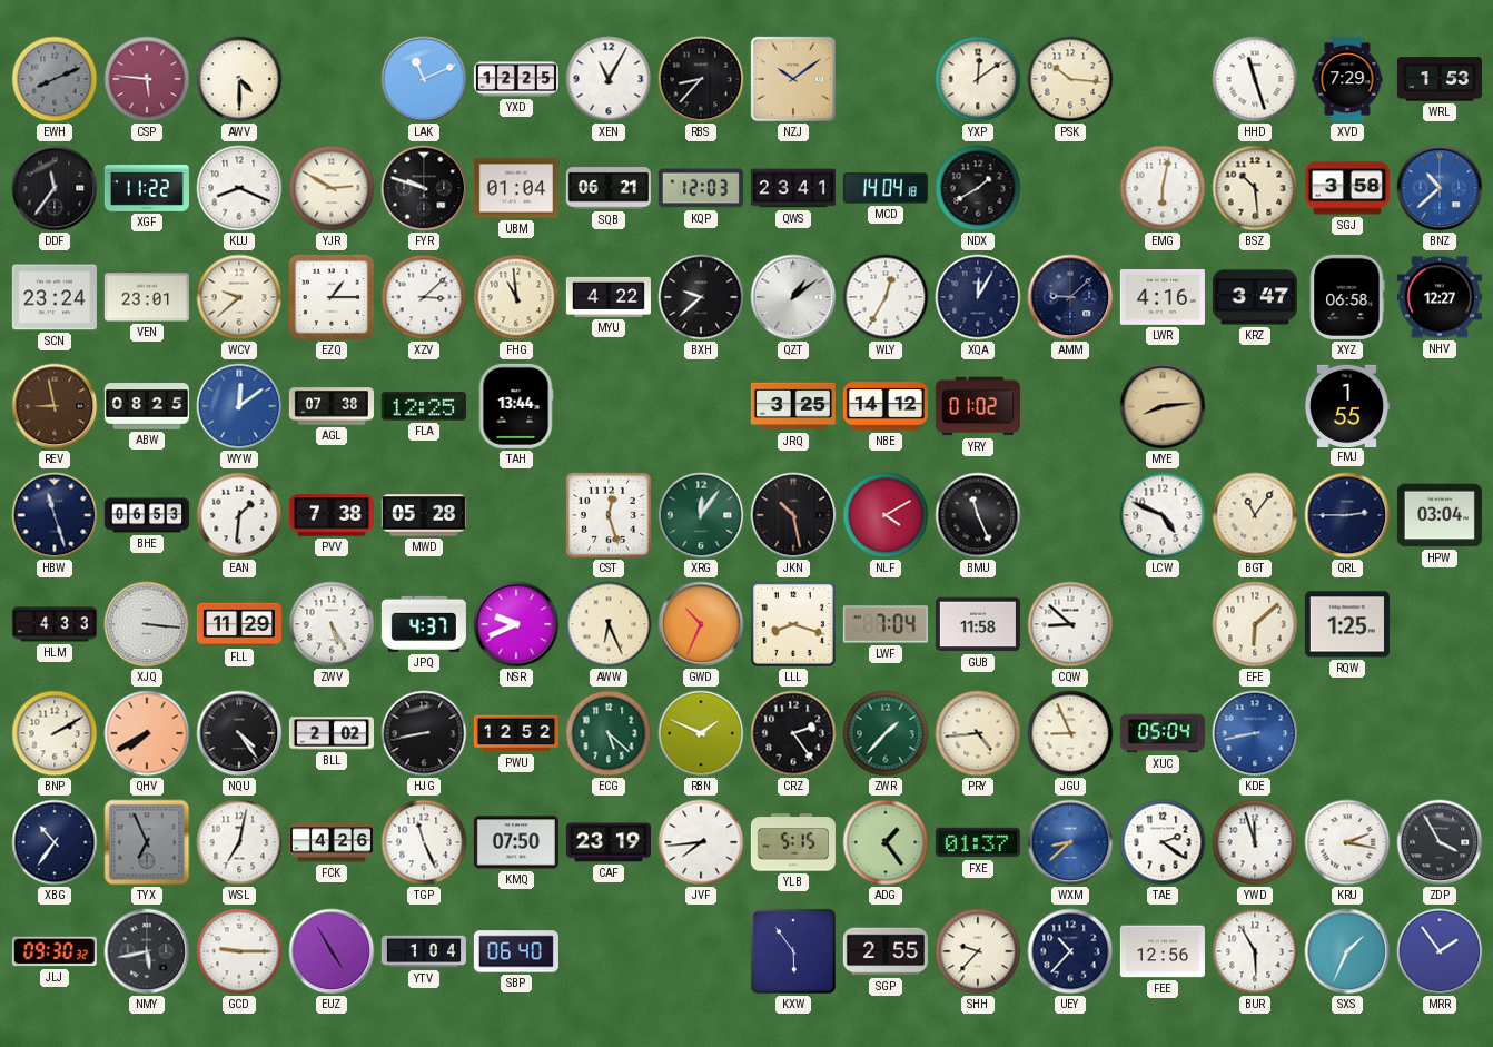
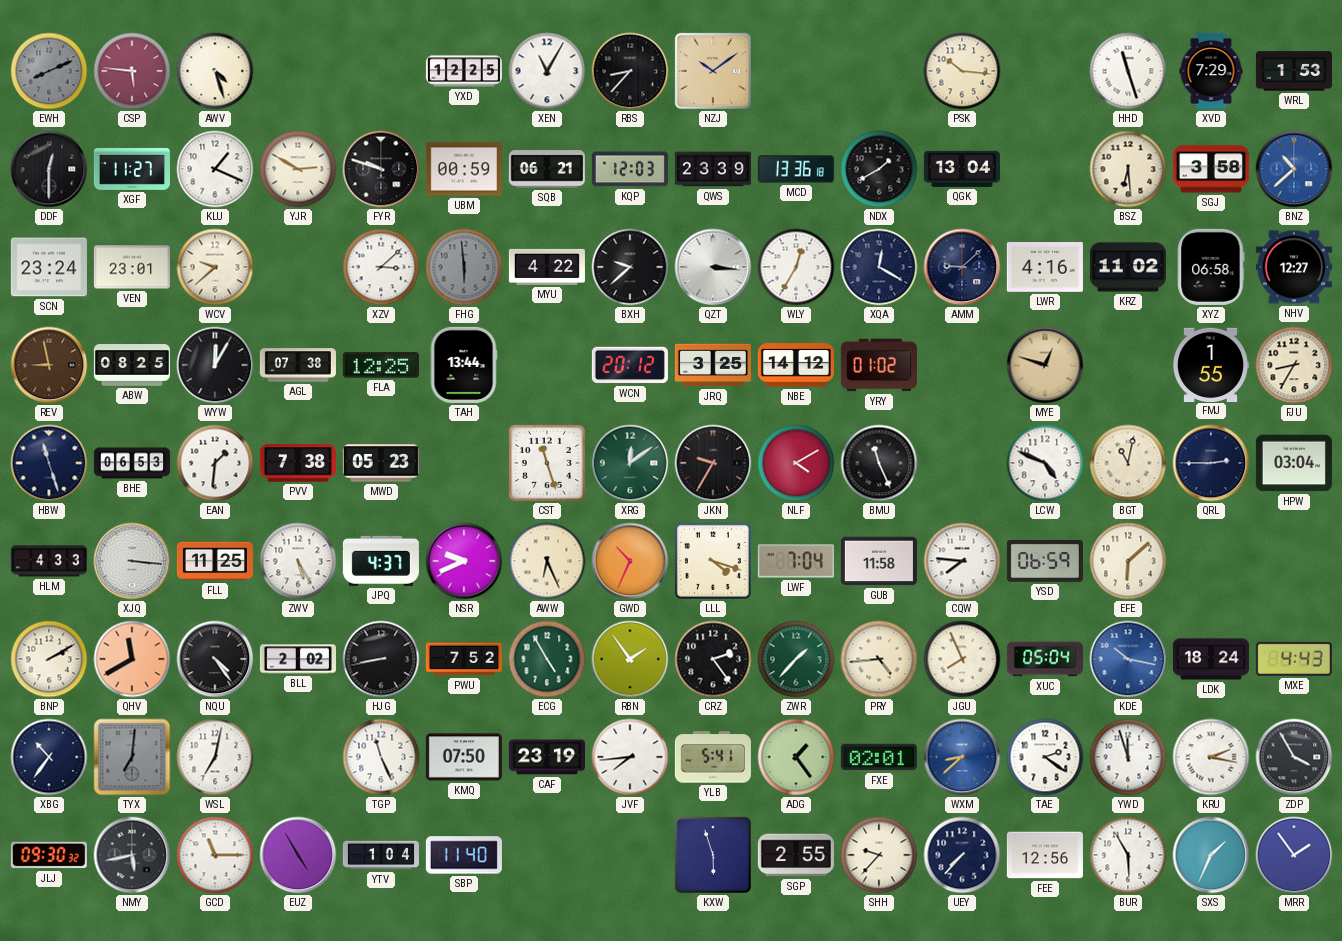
AWV: 4:30 -> 4:27
LAK: 11:11 -> none
YXP: 12:09 -> none
DDF: 11:36 -> 12:30
XGF: 11:22 -> 11:27
KLU: 8:19 -> 1:19
UBM: 01:04 -> 00:59
QWS: 23:41 -> 23:39
MCD: 14:04 -> 13:36
QGK: none -> 13:04
EMG: 6:02 -> none
BSZ: 10:29 -> 6:29
EZQ: 1:15 -> none
FHG: 10:59 -> 5:59
FHG dial: cream -> grey
QZT: 1:09 -> 3:16
XQA: 12:05 -> 12:20
KRZ: 3:47 -> 11:02
WYW: 12:09 -> 12:05
WYW dial: blue -> black
WCN: none -> 20:12
MYE: 8:14 -> 12:48
FJU: none -> 8:35
MWD: 05:28 -> 05:23
CST: 12:27 -> 11:27
XRG: 12:06 -> 12:09
JKN: 10:28 -> 9:35
BGT: 11:06 -> 11:02
FLL: 11:29 -> 11:25
LLL: 8:18 -> 4:18
CQW: 8:52 -> 7:46
YSD: none -> 06:59
RQW: 1:25 -> none
QHV: 7:40 -> 11:40
PWU: 12:52 -> 7:52
ECG: 5:22 -> 4:55
RBN: 1:49 -> 1:54
JGU: 8:56 -> 7:56
KDE: 8:43 -> 10:17
LDK: none -> 18:24
MXE: none -> 4:43
TYX: 6:56 -> 7:01
FCK: 4:26 -> none
YLB: 5:15 -> 5:41
FXE: 01:37 -> 02:01
GCD: 9:15 -> 11:15
SBP: 06:40 -> 11:40
KXW: 5:54 -> 5:57
UEY: 10:37 -> 7:37
